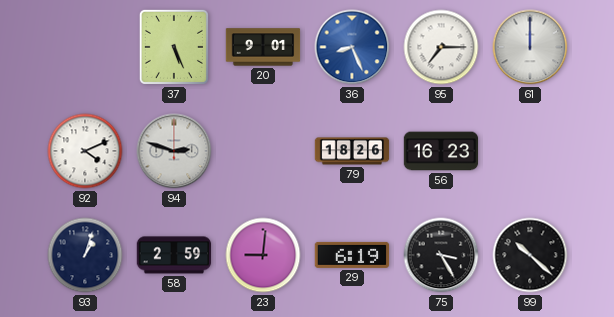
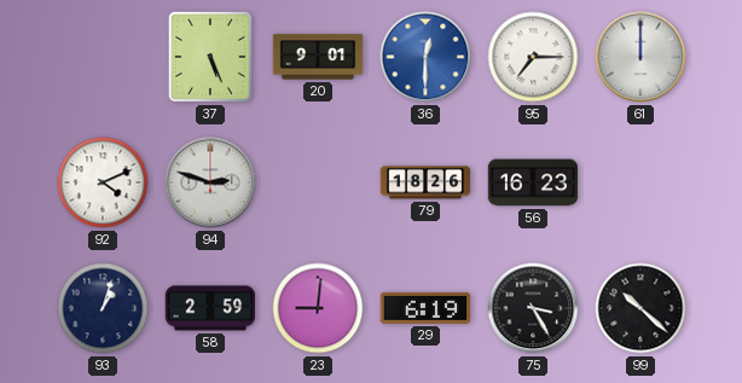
36: 8:26 -> 12:30
